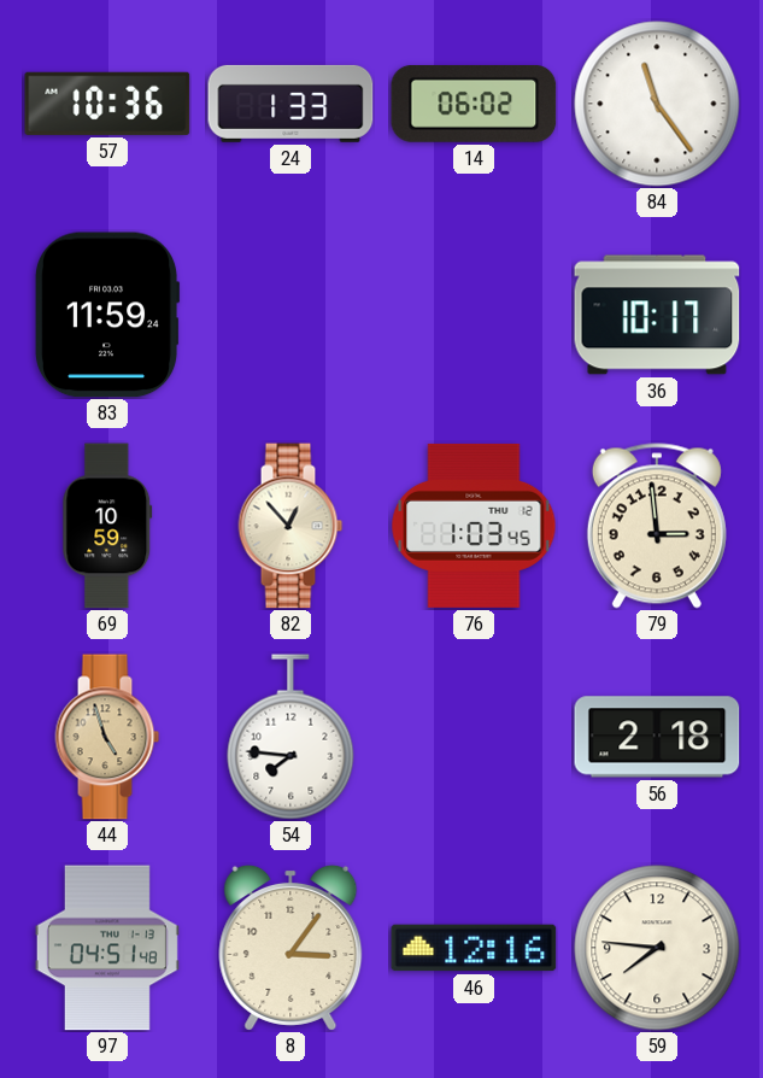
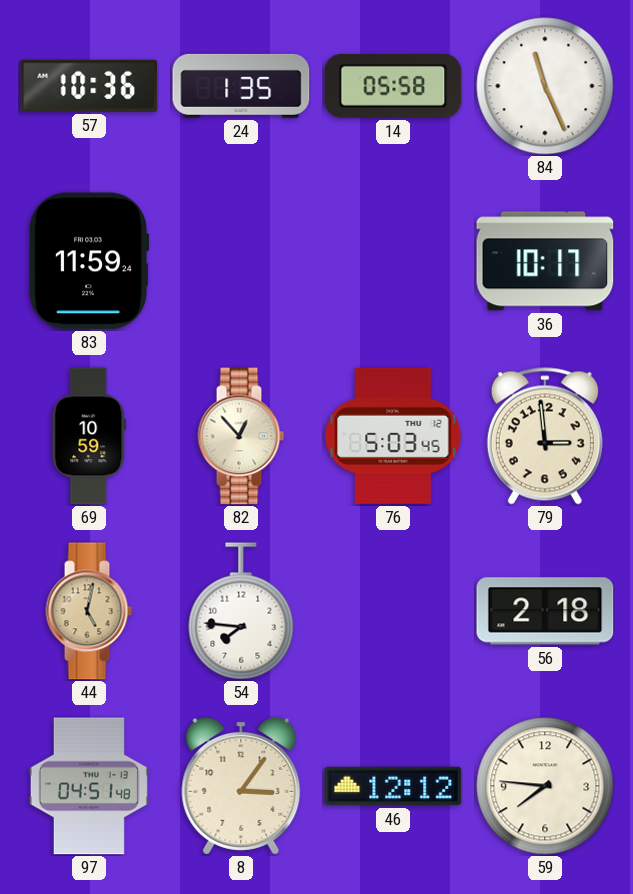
24: 1:33 -> 1:35
14: 06:02 -> 05:58
84: 11:24 -> 11:26
76: 1:03 -> 5:03
44: 4:57 -> 5:02
46: 12:16 -> 12:12
